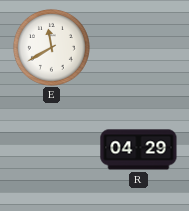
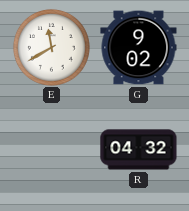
G: none -> 9:02
R: 04:29 -> 04:32
